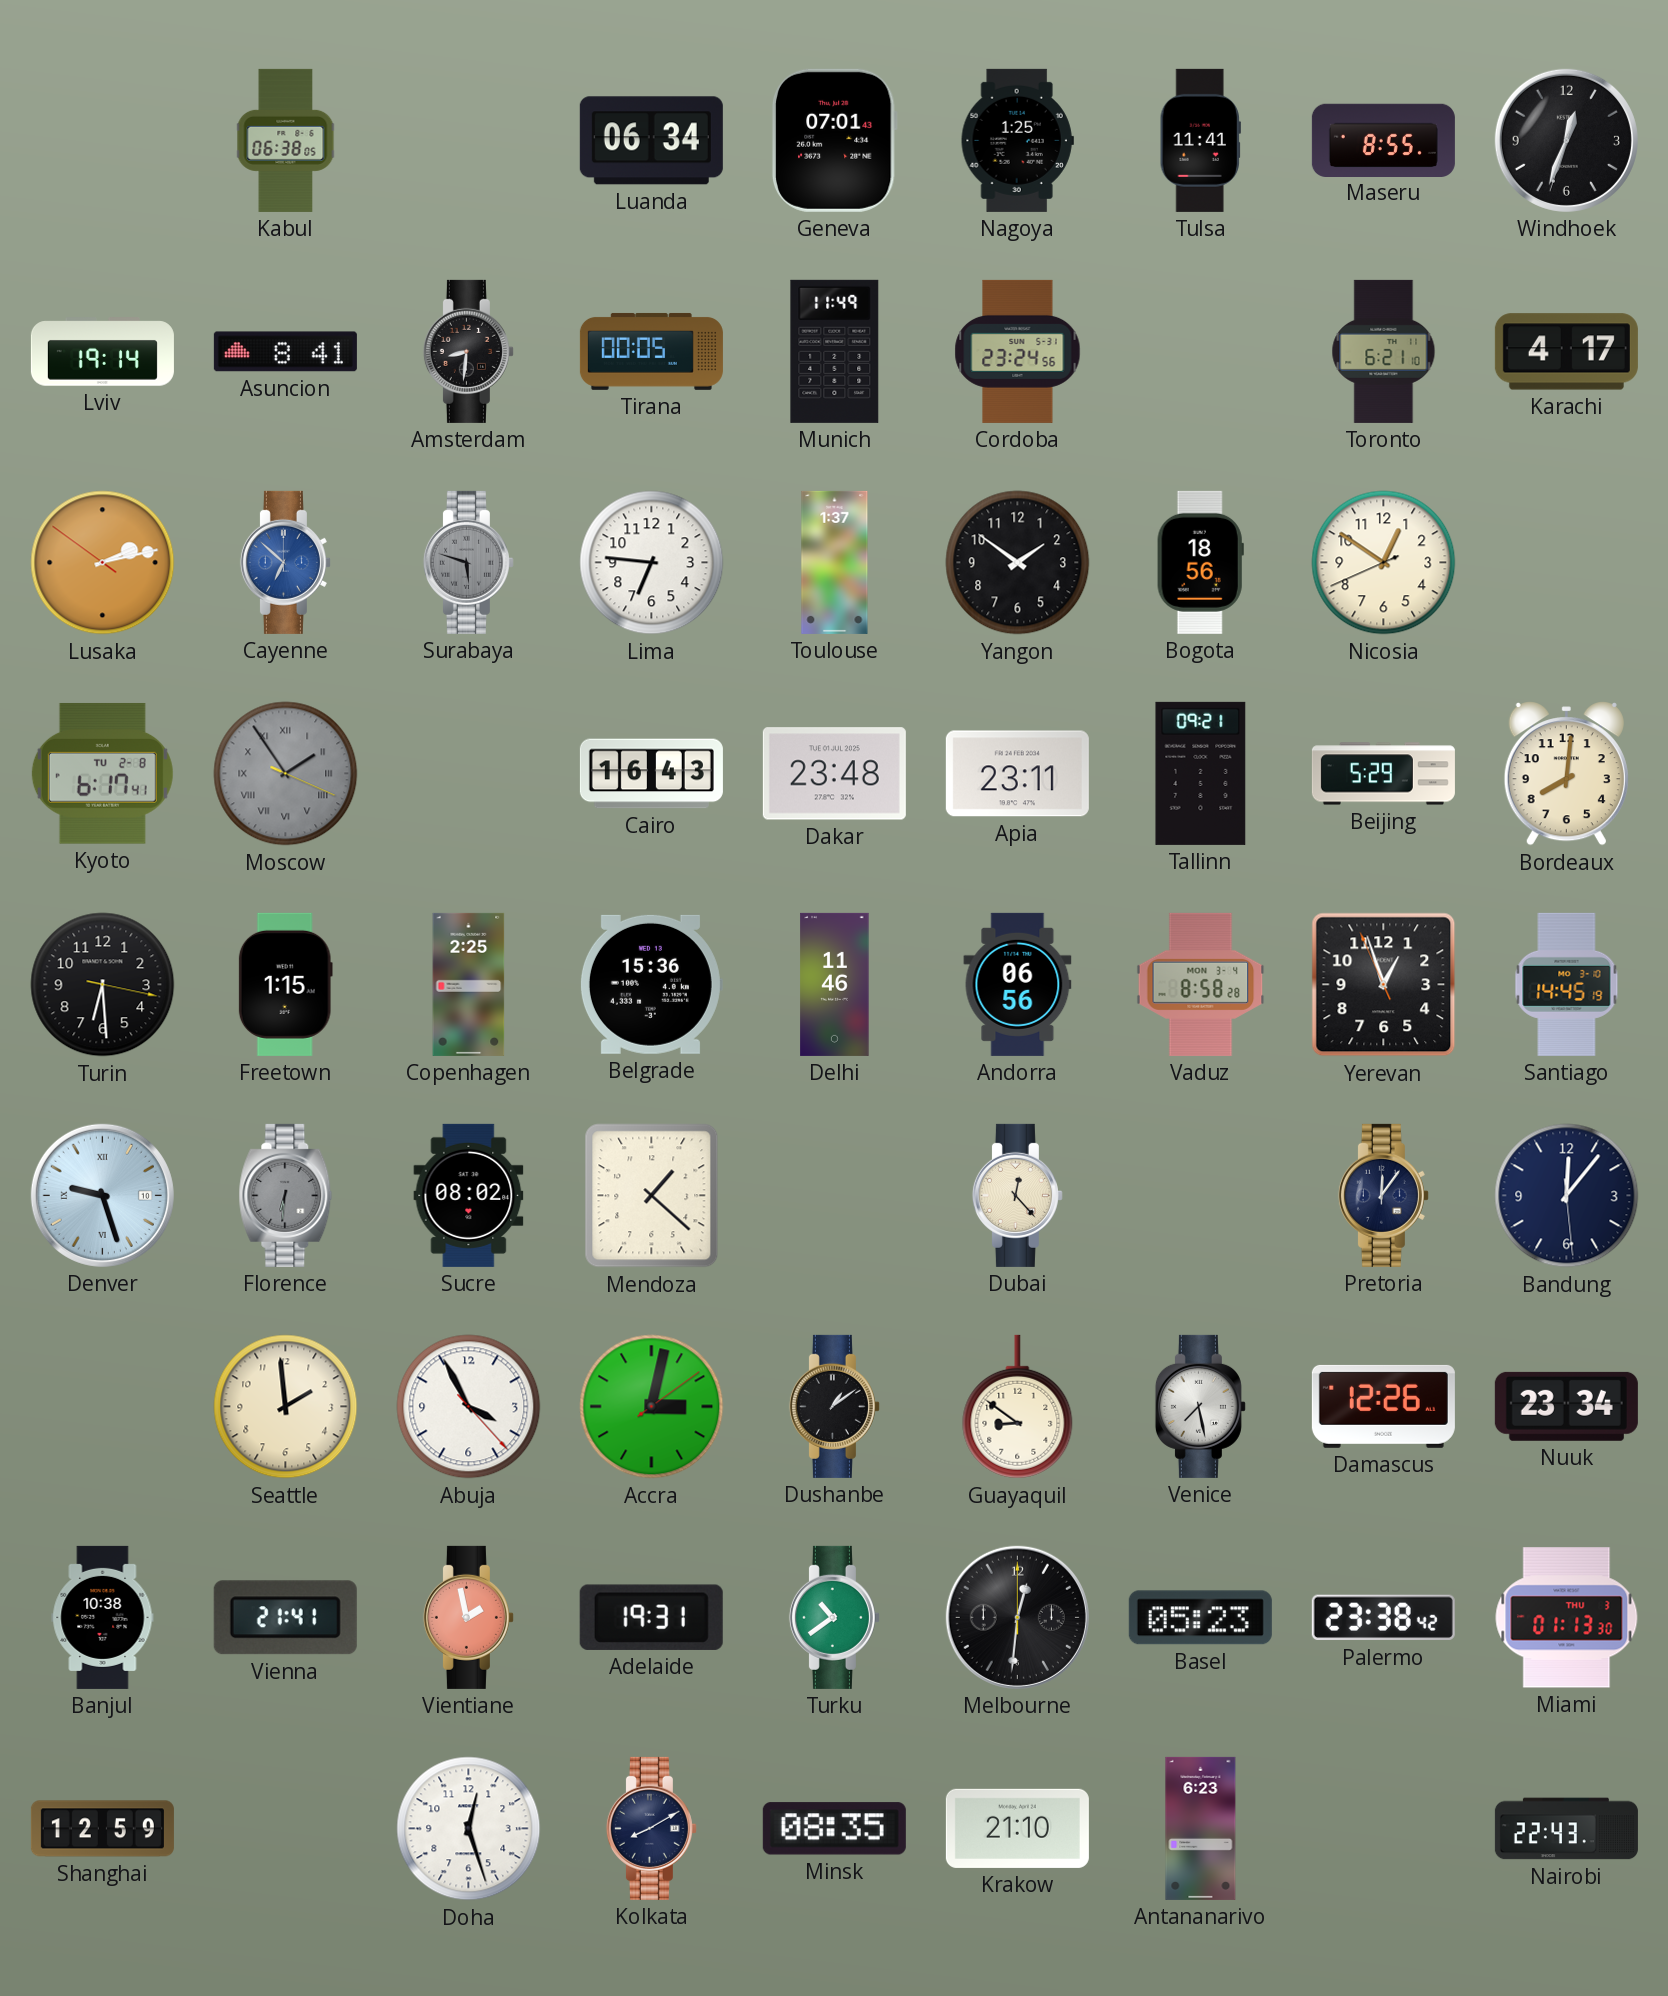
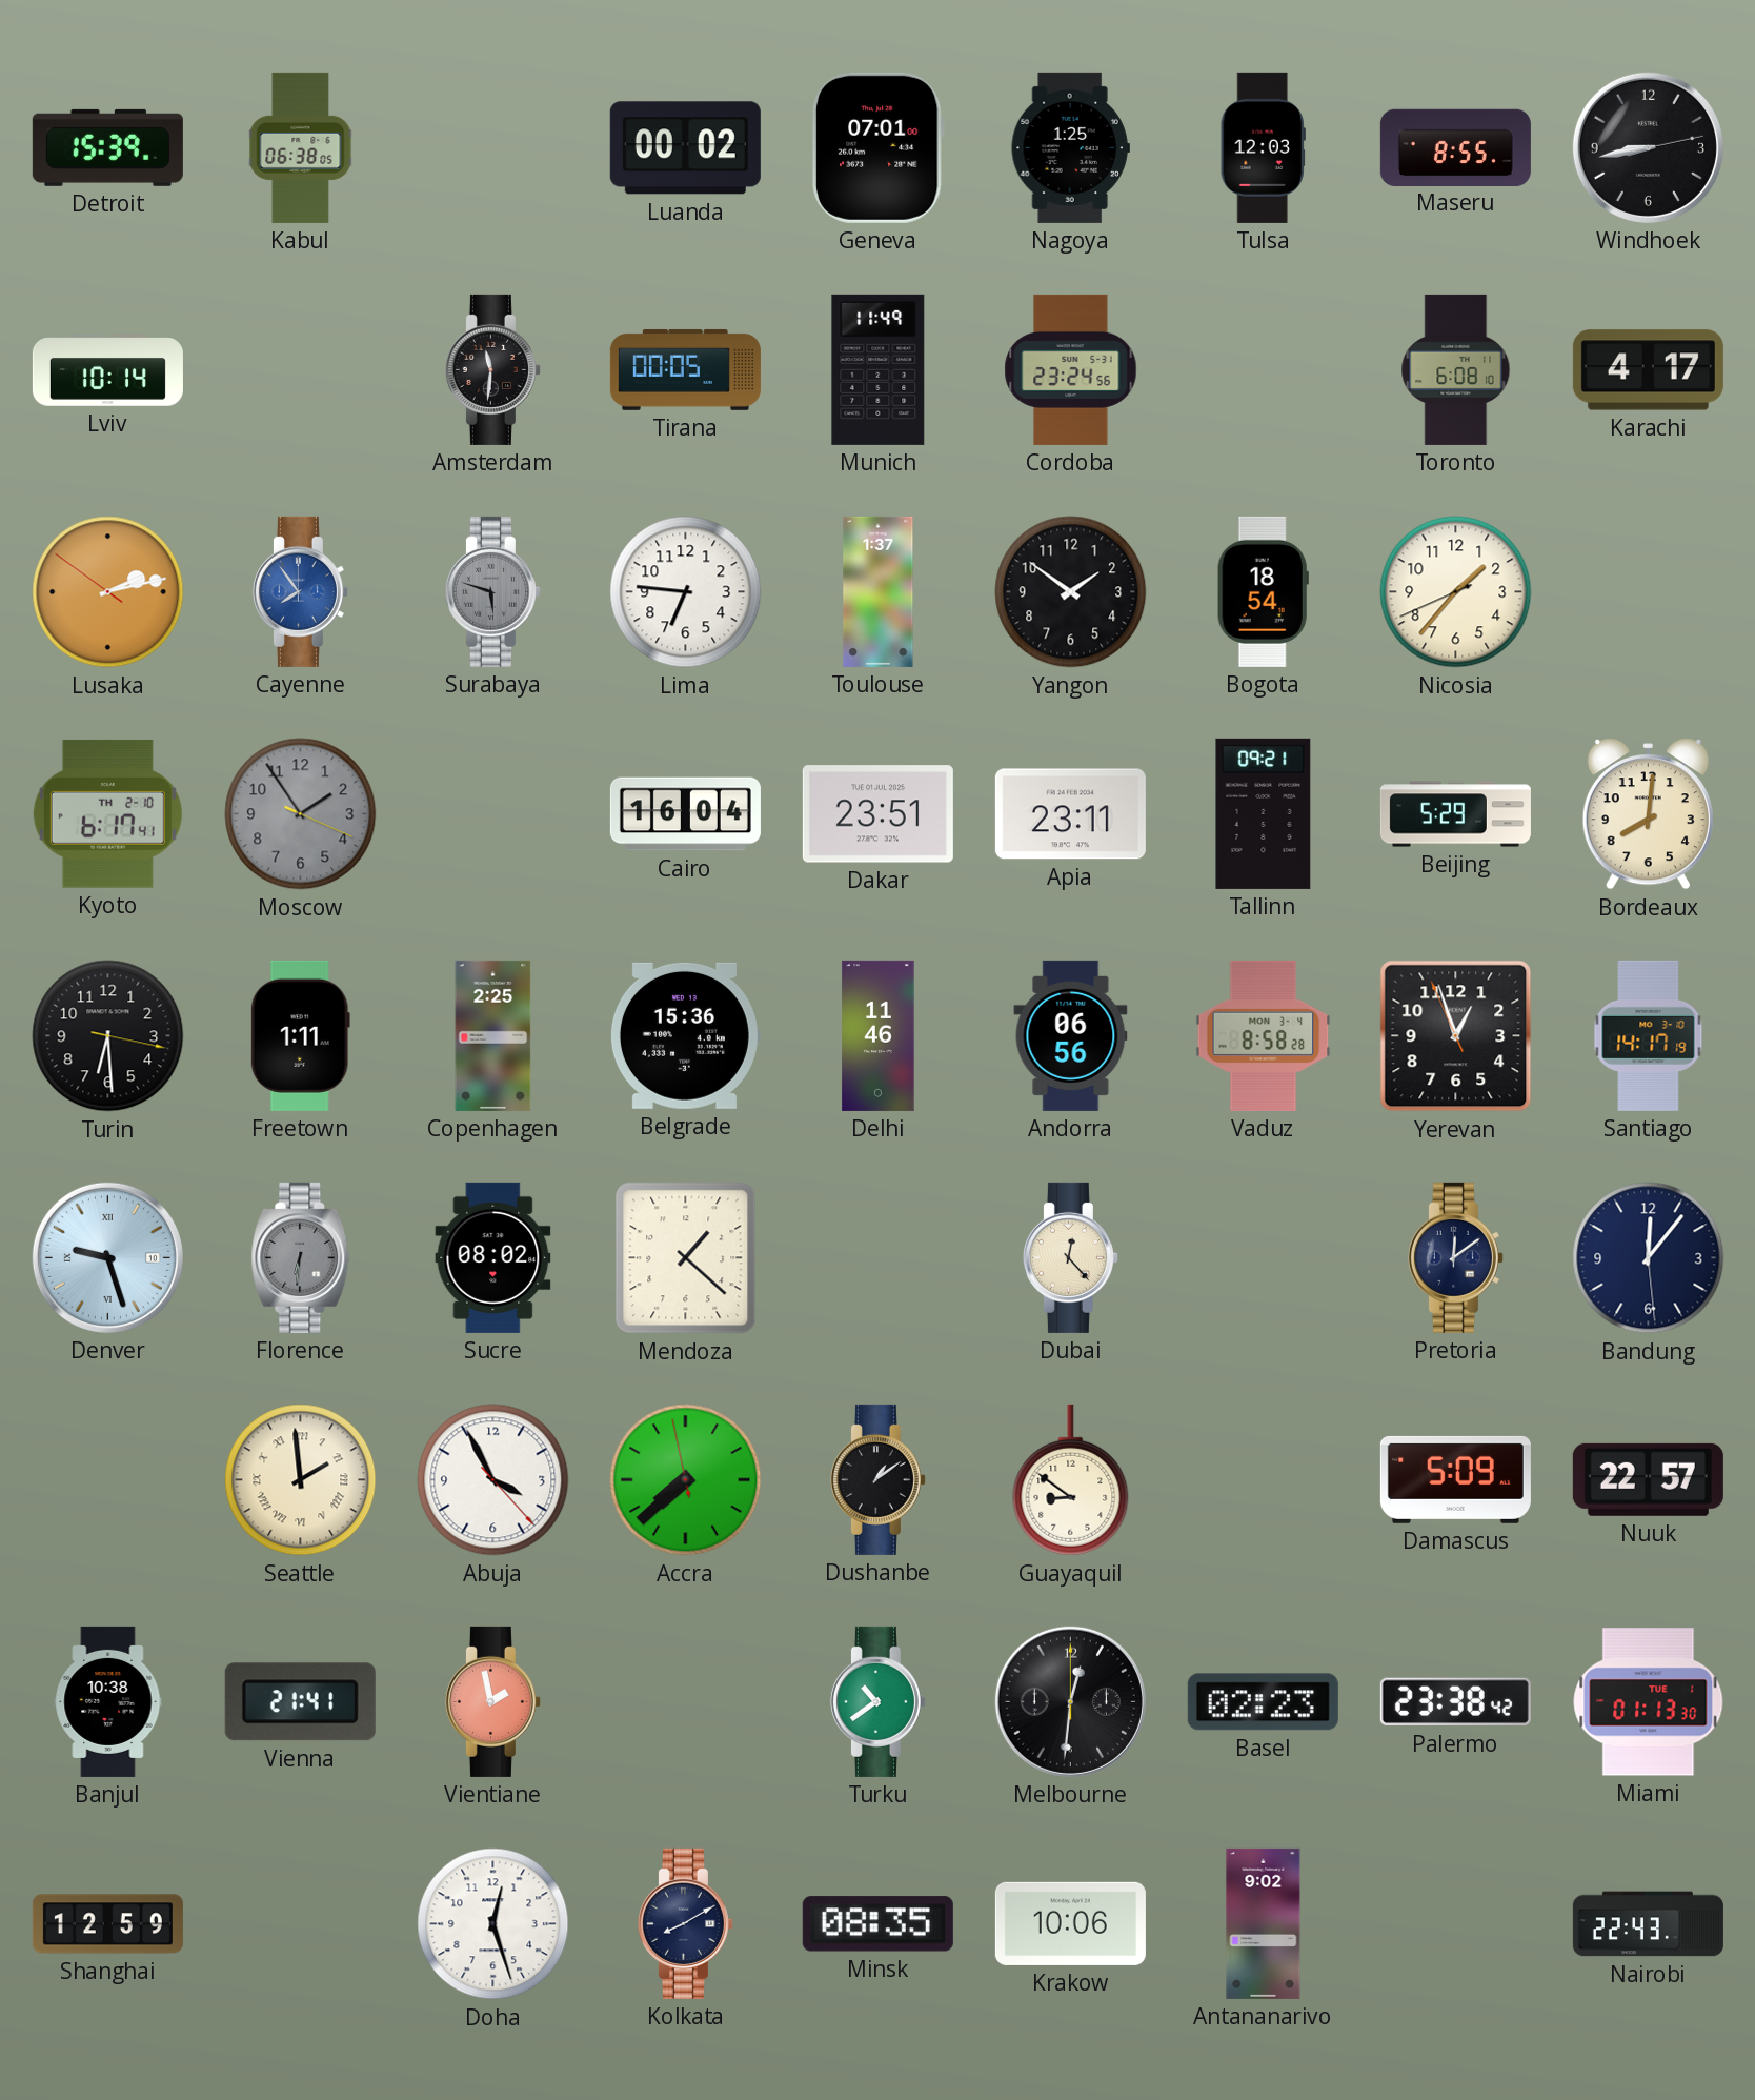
Detroit: none -> 15:39
Luanda: 06:34 -> 00:02
Geneva: 07:01:43 -> 07:01:00
Tulsa: 11:41 -> 12:03
Windhoek: 12:33 -> 8:43
Lviv: 19:14 -> 10:14
Asuncion: 8:41 -> none
Amsterdam: 8:31 -> 11:31
Toronto: 6:21 -> 6:08
Cayenne: 6:52 -> 7:54
Bogota: 18:56 -> 18:54
Nicosia: 12:50 -> 1:36
Kyoto date: TU 2-8 -> TH 2-10
Moscow numerals: Roman -> Arabic
Cairo: 16:43 -> 16:04
Dakar: 23:48 -> 23:51
Freetown: 1:15 -> 1:11
Santiago: 14:45 -> 14:17
Pretoria: 12:06 -> 12:09
Seattle numerals: Arabic -> Roman
Accra: 3:02 -> 7:37
Venice: 7:28 -> none
Damascus: 12:26 -> 5:09
Nuuk: 23:34 -> 22:57
Adelaide: 19:31 -> none
Basel: 05:23 -> 02:23
Miami date: THU 3 -> TUE 1
Krakow: 21:10 -> 10:06
Antananarivo: 6:23 -> 9:02
